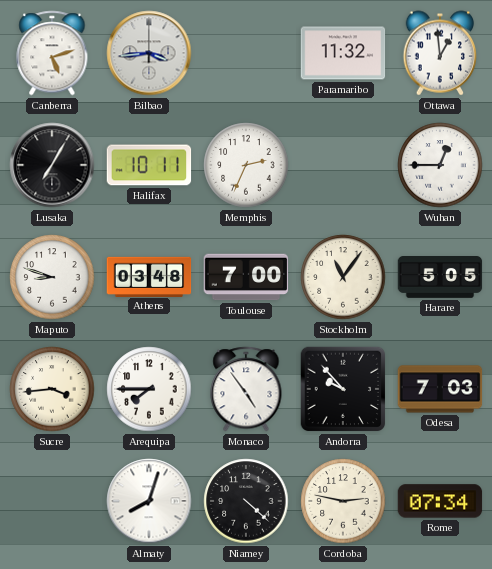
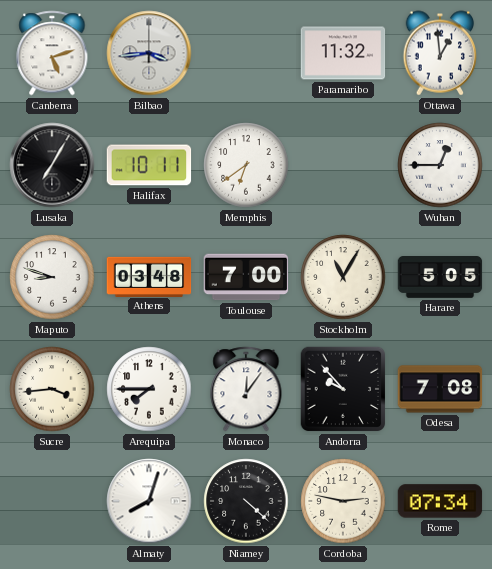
Memphis: 2:34 -> 6:39
Stockholm: 11:06 -> 11:05
Monaco: 4:54 -> 12:06
Odesa: 7:03 -> 7:08
